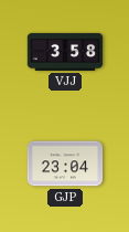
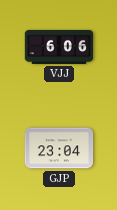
VJJ: 3:58 -> 6:06
